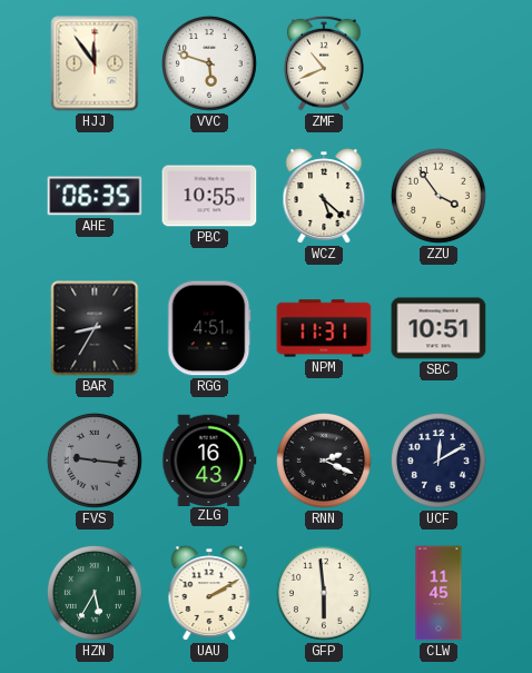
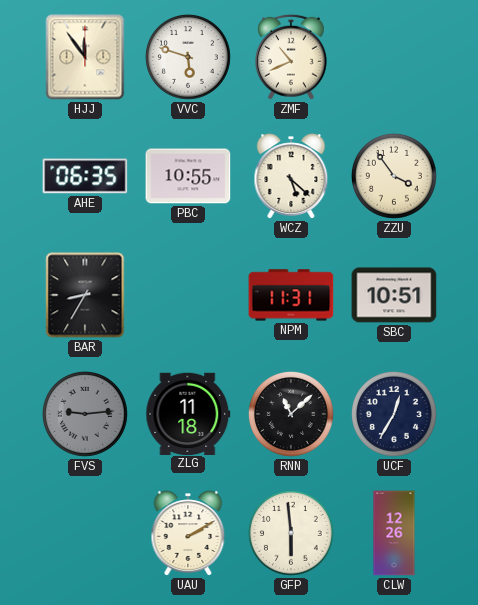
RGG: 4:51 -> none
FVS: 9:16 -> 9:14
ZLG: 16:43 -> 11:18
RNN: 2:19 -> 11:08
UCF: 12:10 -> 12:35
HZN: 5:35 -> none
CLW: 11:45 -> 12:26
